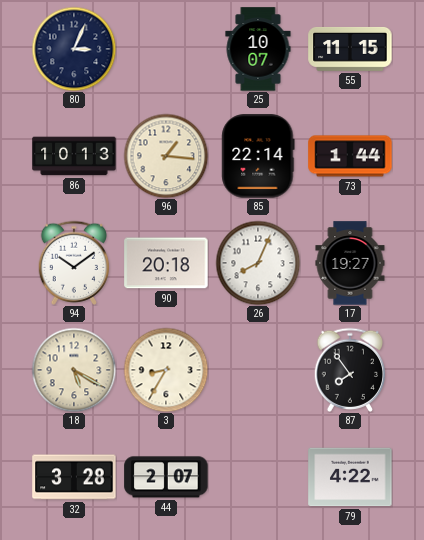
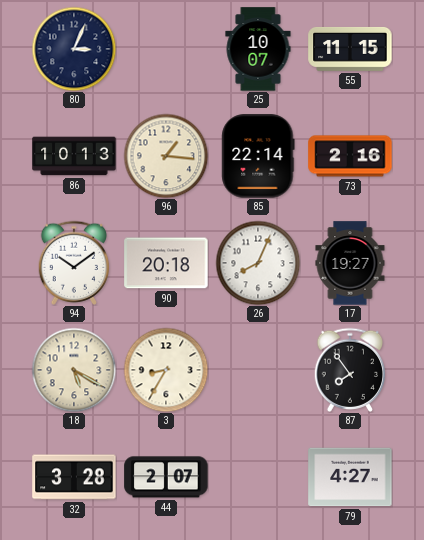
73: 1:44 -> 2:16
79: 4:22 -> 4:27
